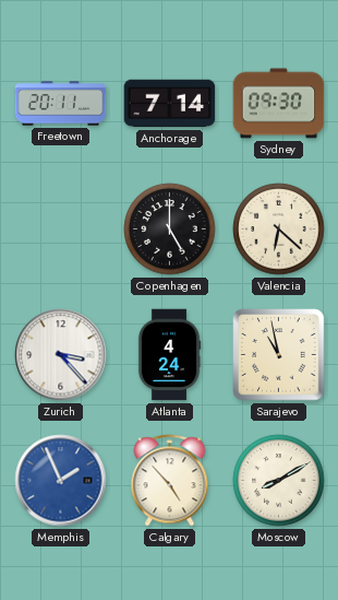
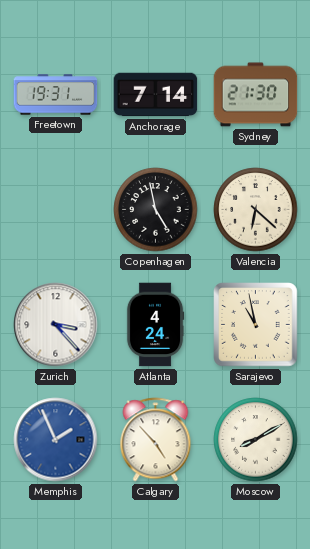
Freetown: 20:11 -> 19:31
Sydney: 09:30 -> 21:30
Copenhagen: 5:00 -> 4:58
